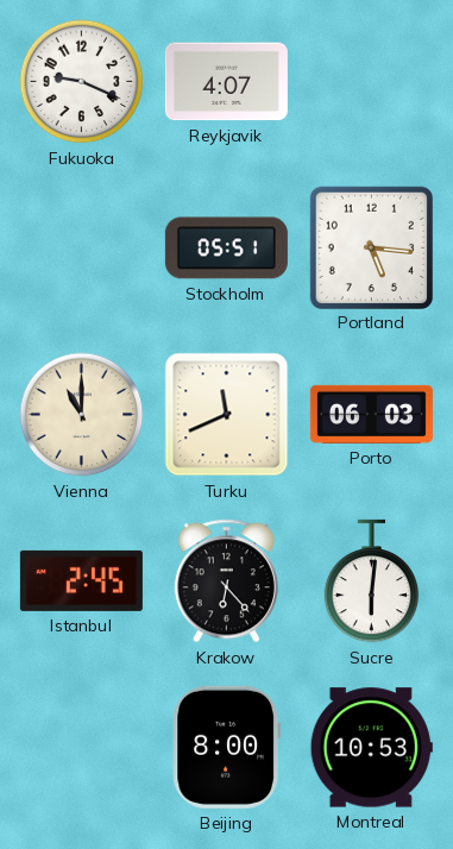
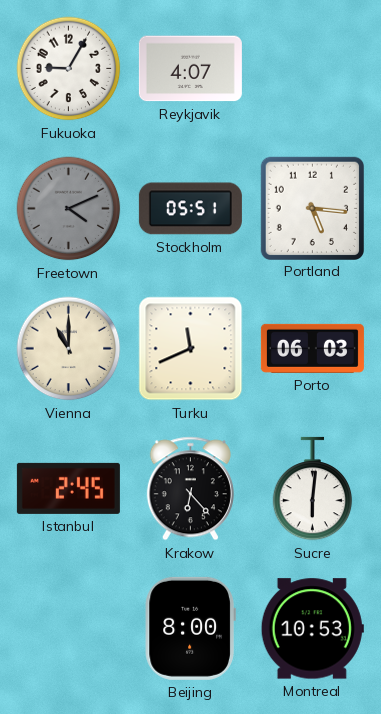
Fukuoka: 9:19 -> 9:05
Freetown: none -> 4:11
